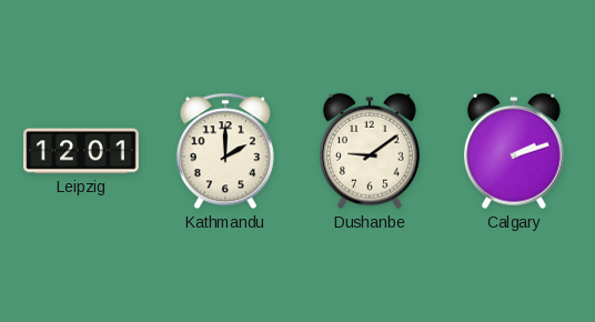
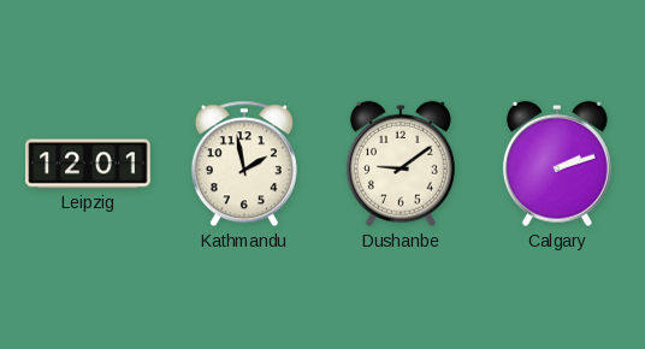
Kathmandu: 2:00 -> 1:58
